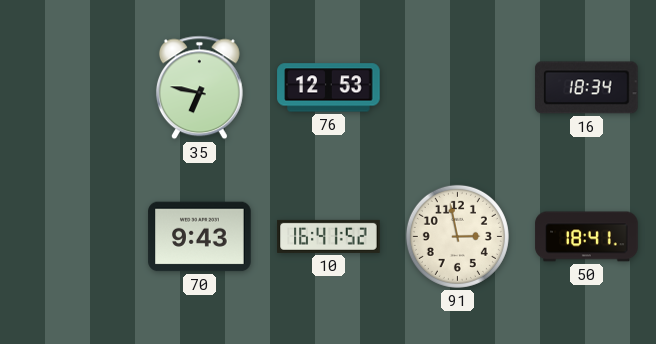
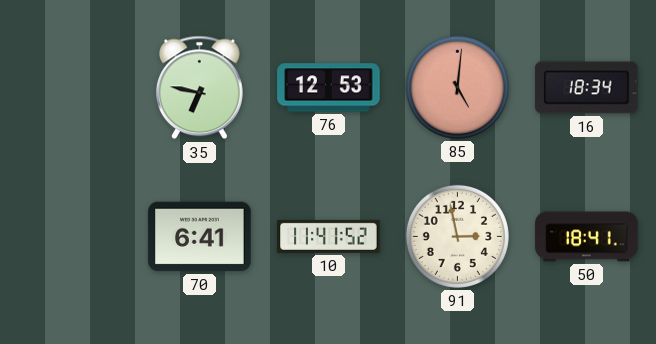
85: none -> 5:01
70: 9:43 -> 6:41
10: 16:41 -> 11:41
